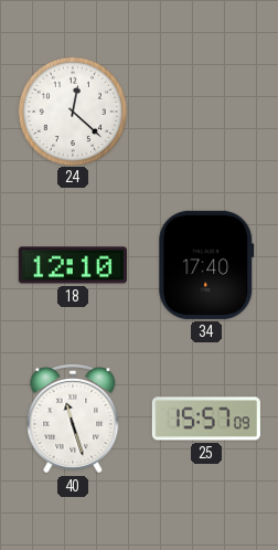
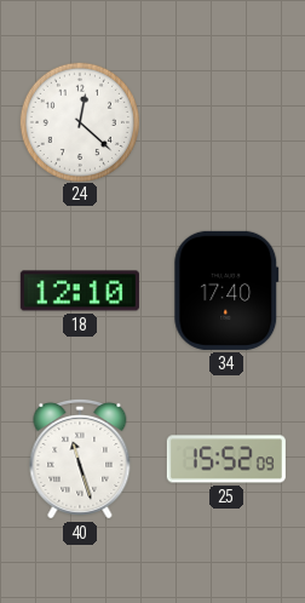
25: 15:57 -> 15:52
